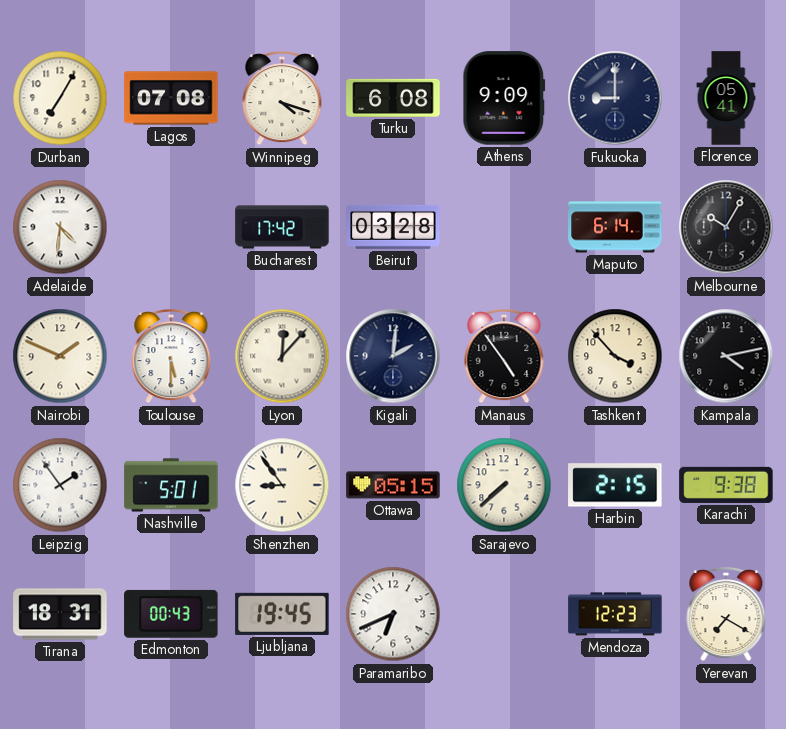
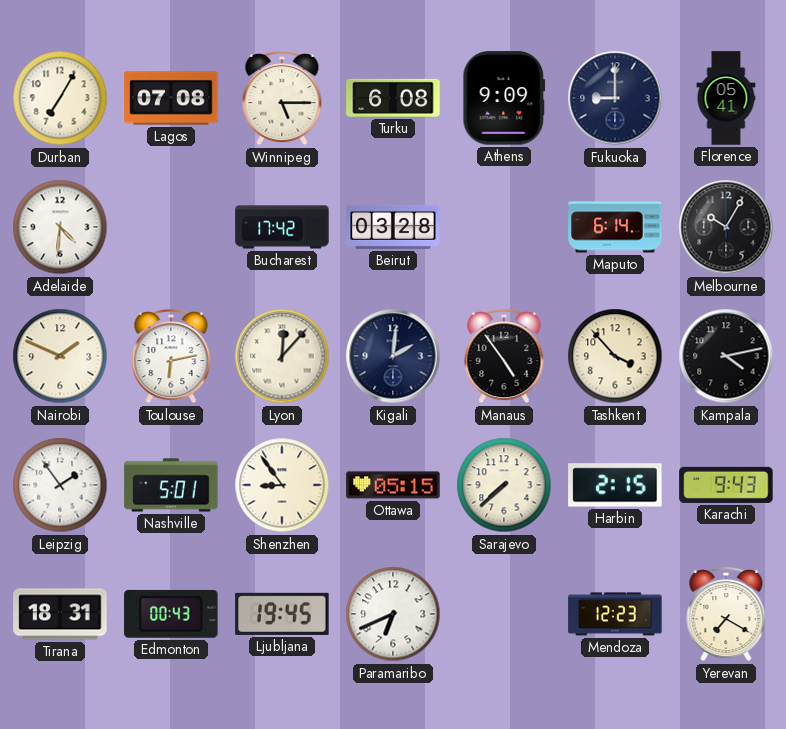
Winnipeg: 4:18 -> 5:15
Toulouse: 5:30 -> 6:13
Karachi: 9:38 -> 9:43
